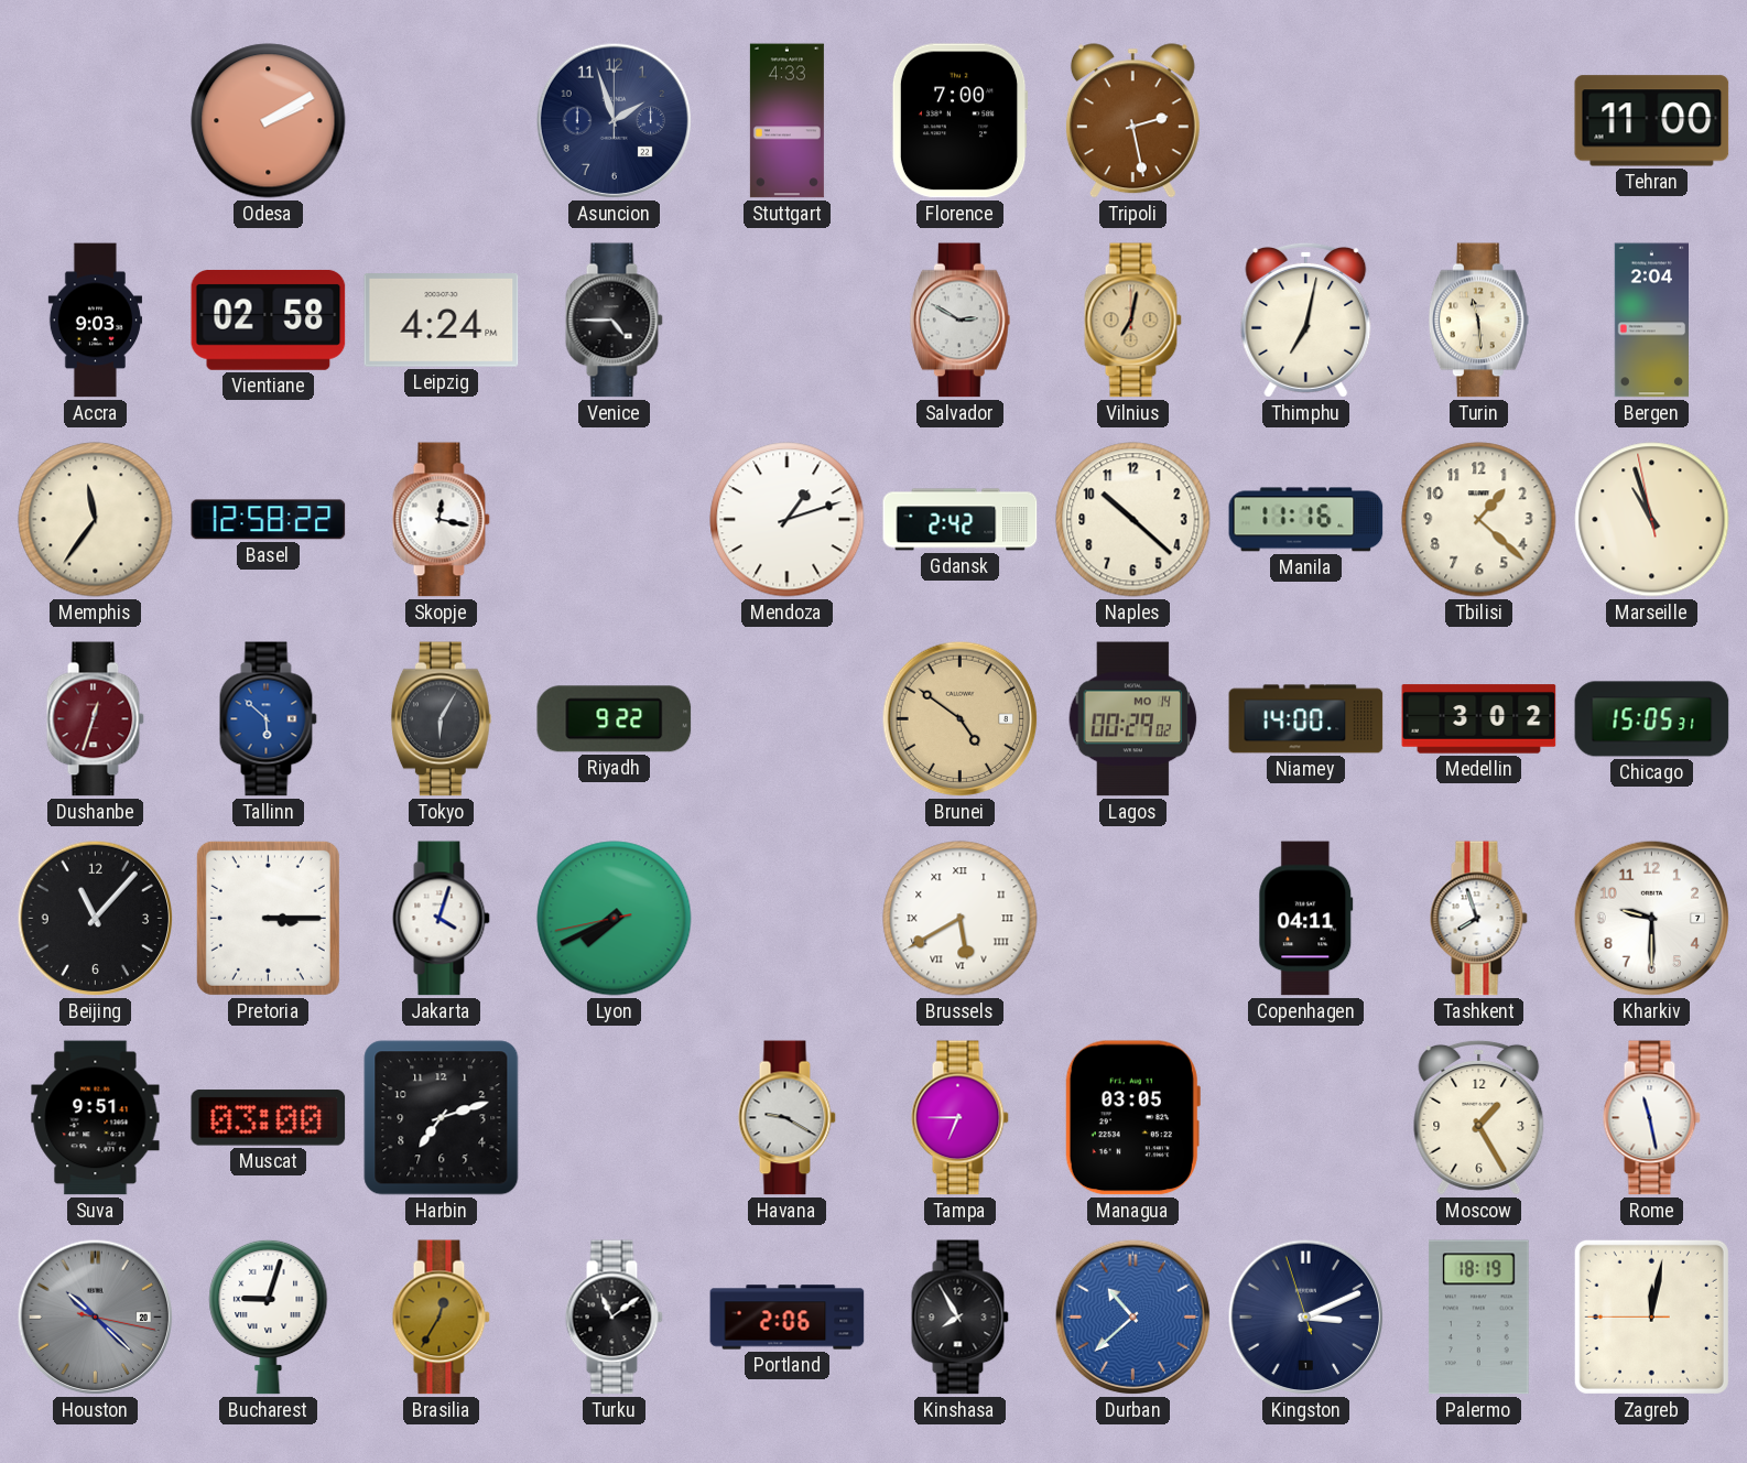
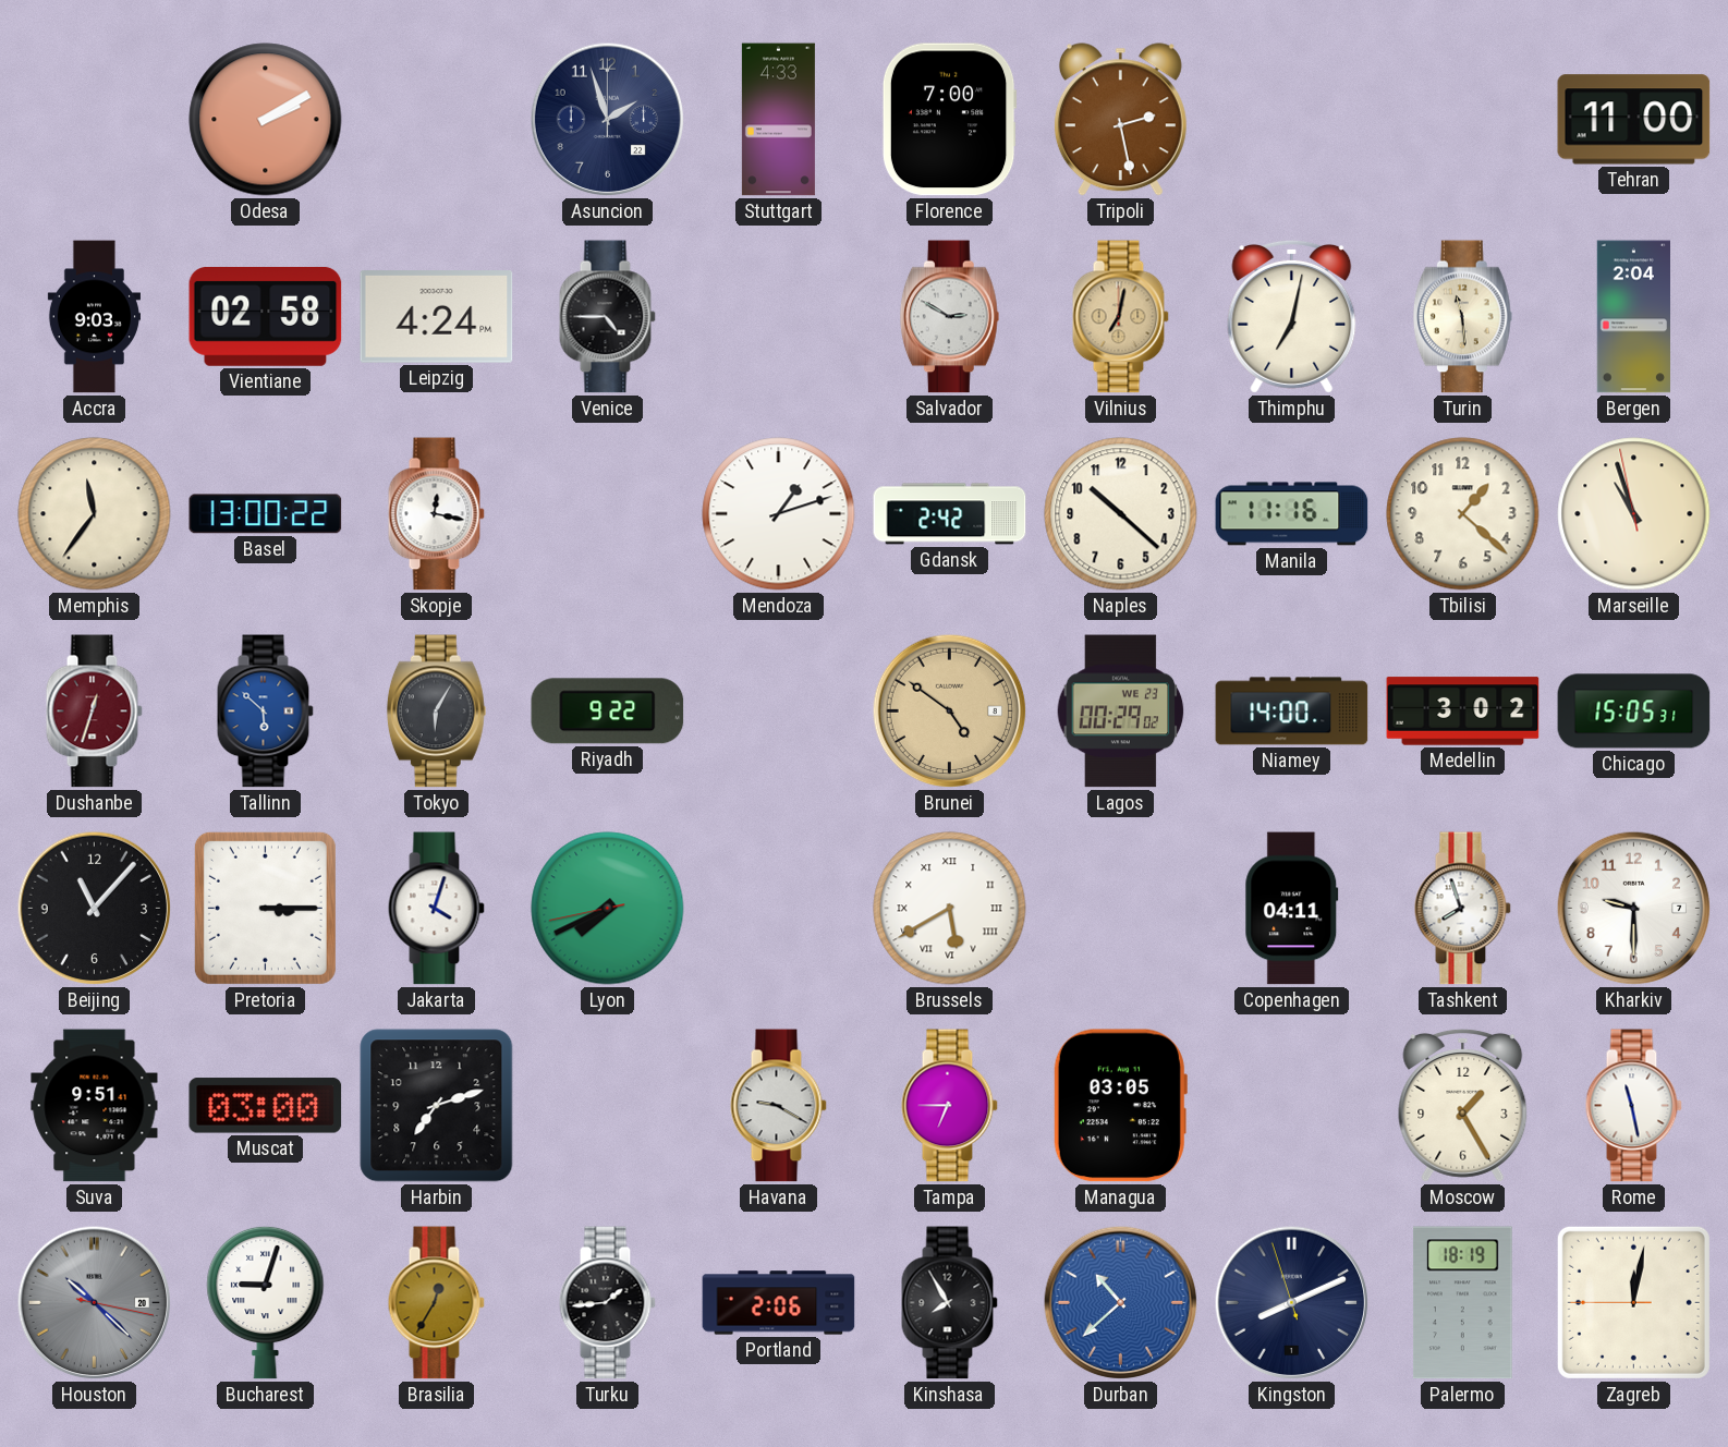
Basel: 12:58 -> 13:00
Lagos date: MO 14 -> WE 23
Turku: 11:09 -> 1:44
Kingston: 3:10 -> 8:10
